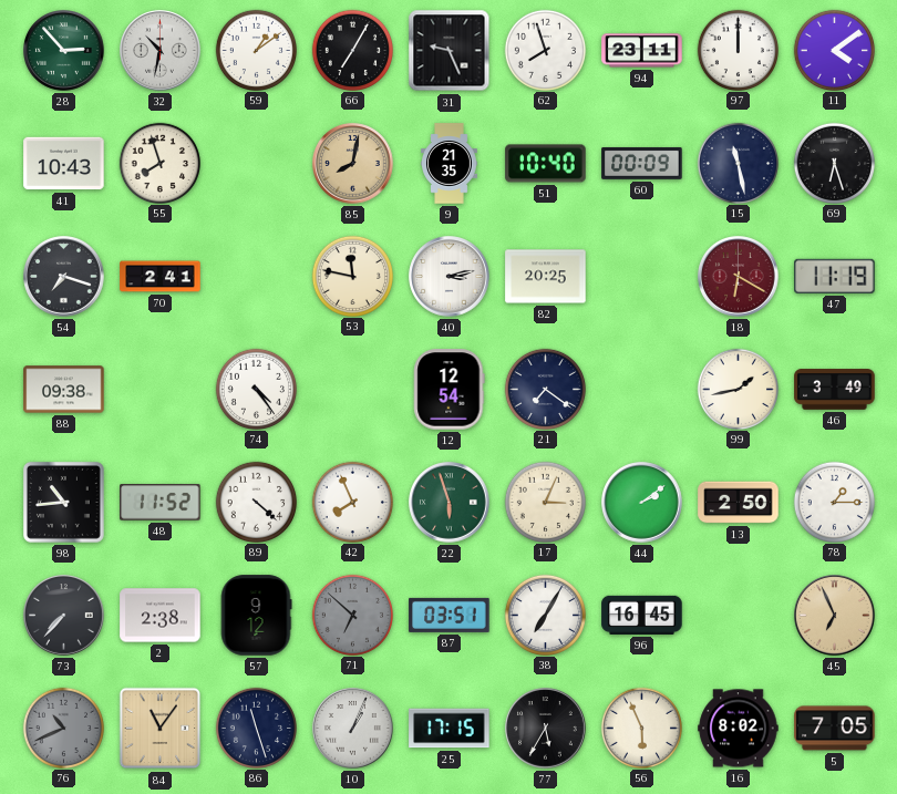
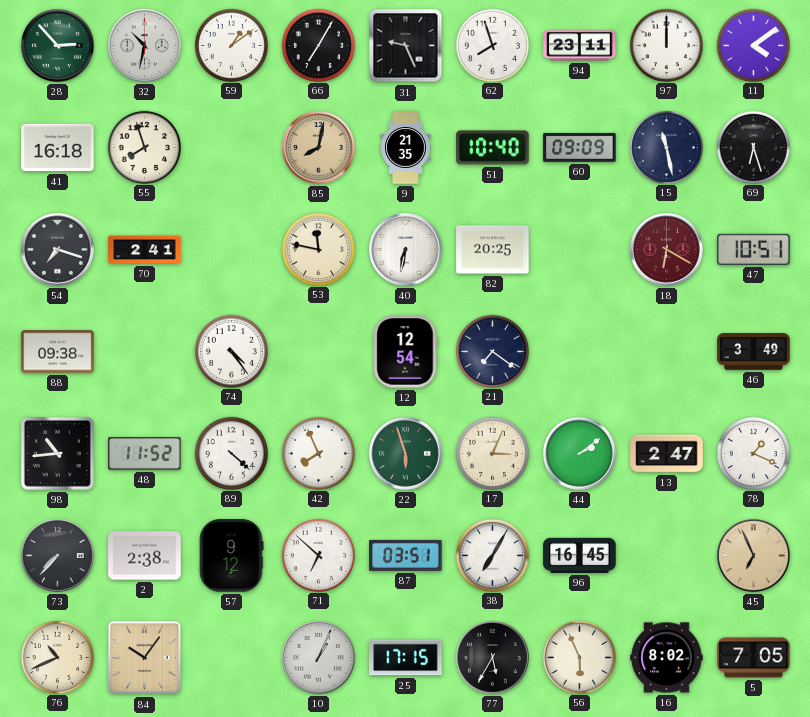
41: 10:43 -> 16:18
60: 00:09 -> 09:09
40: 3:13 -> 6:32
47: 11:19 -> 10:51
99: 1:43 -> none
13: 2:50 -> 2:47
78: 1:15 -> 1:19
71 dial: grey -> white
76 dial: grey -> cream
84: 11:06 -> 10:06
86: 11:27 -> none
